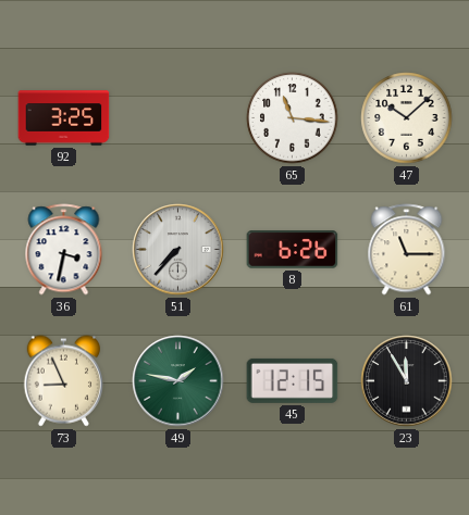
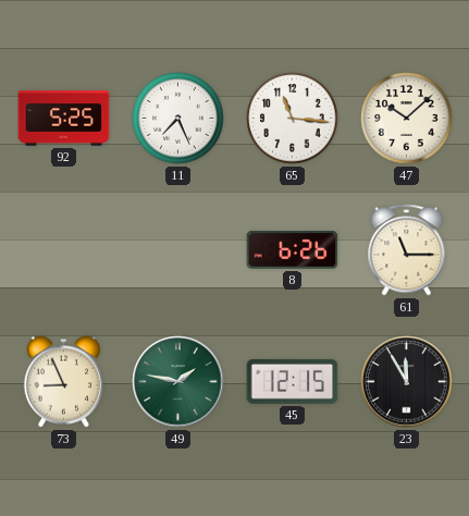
92: 3:25 -> 5:25
11: none -> 7:26
36: 3:32 -> none
51: 7:37 -> none
